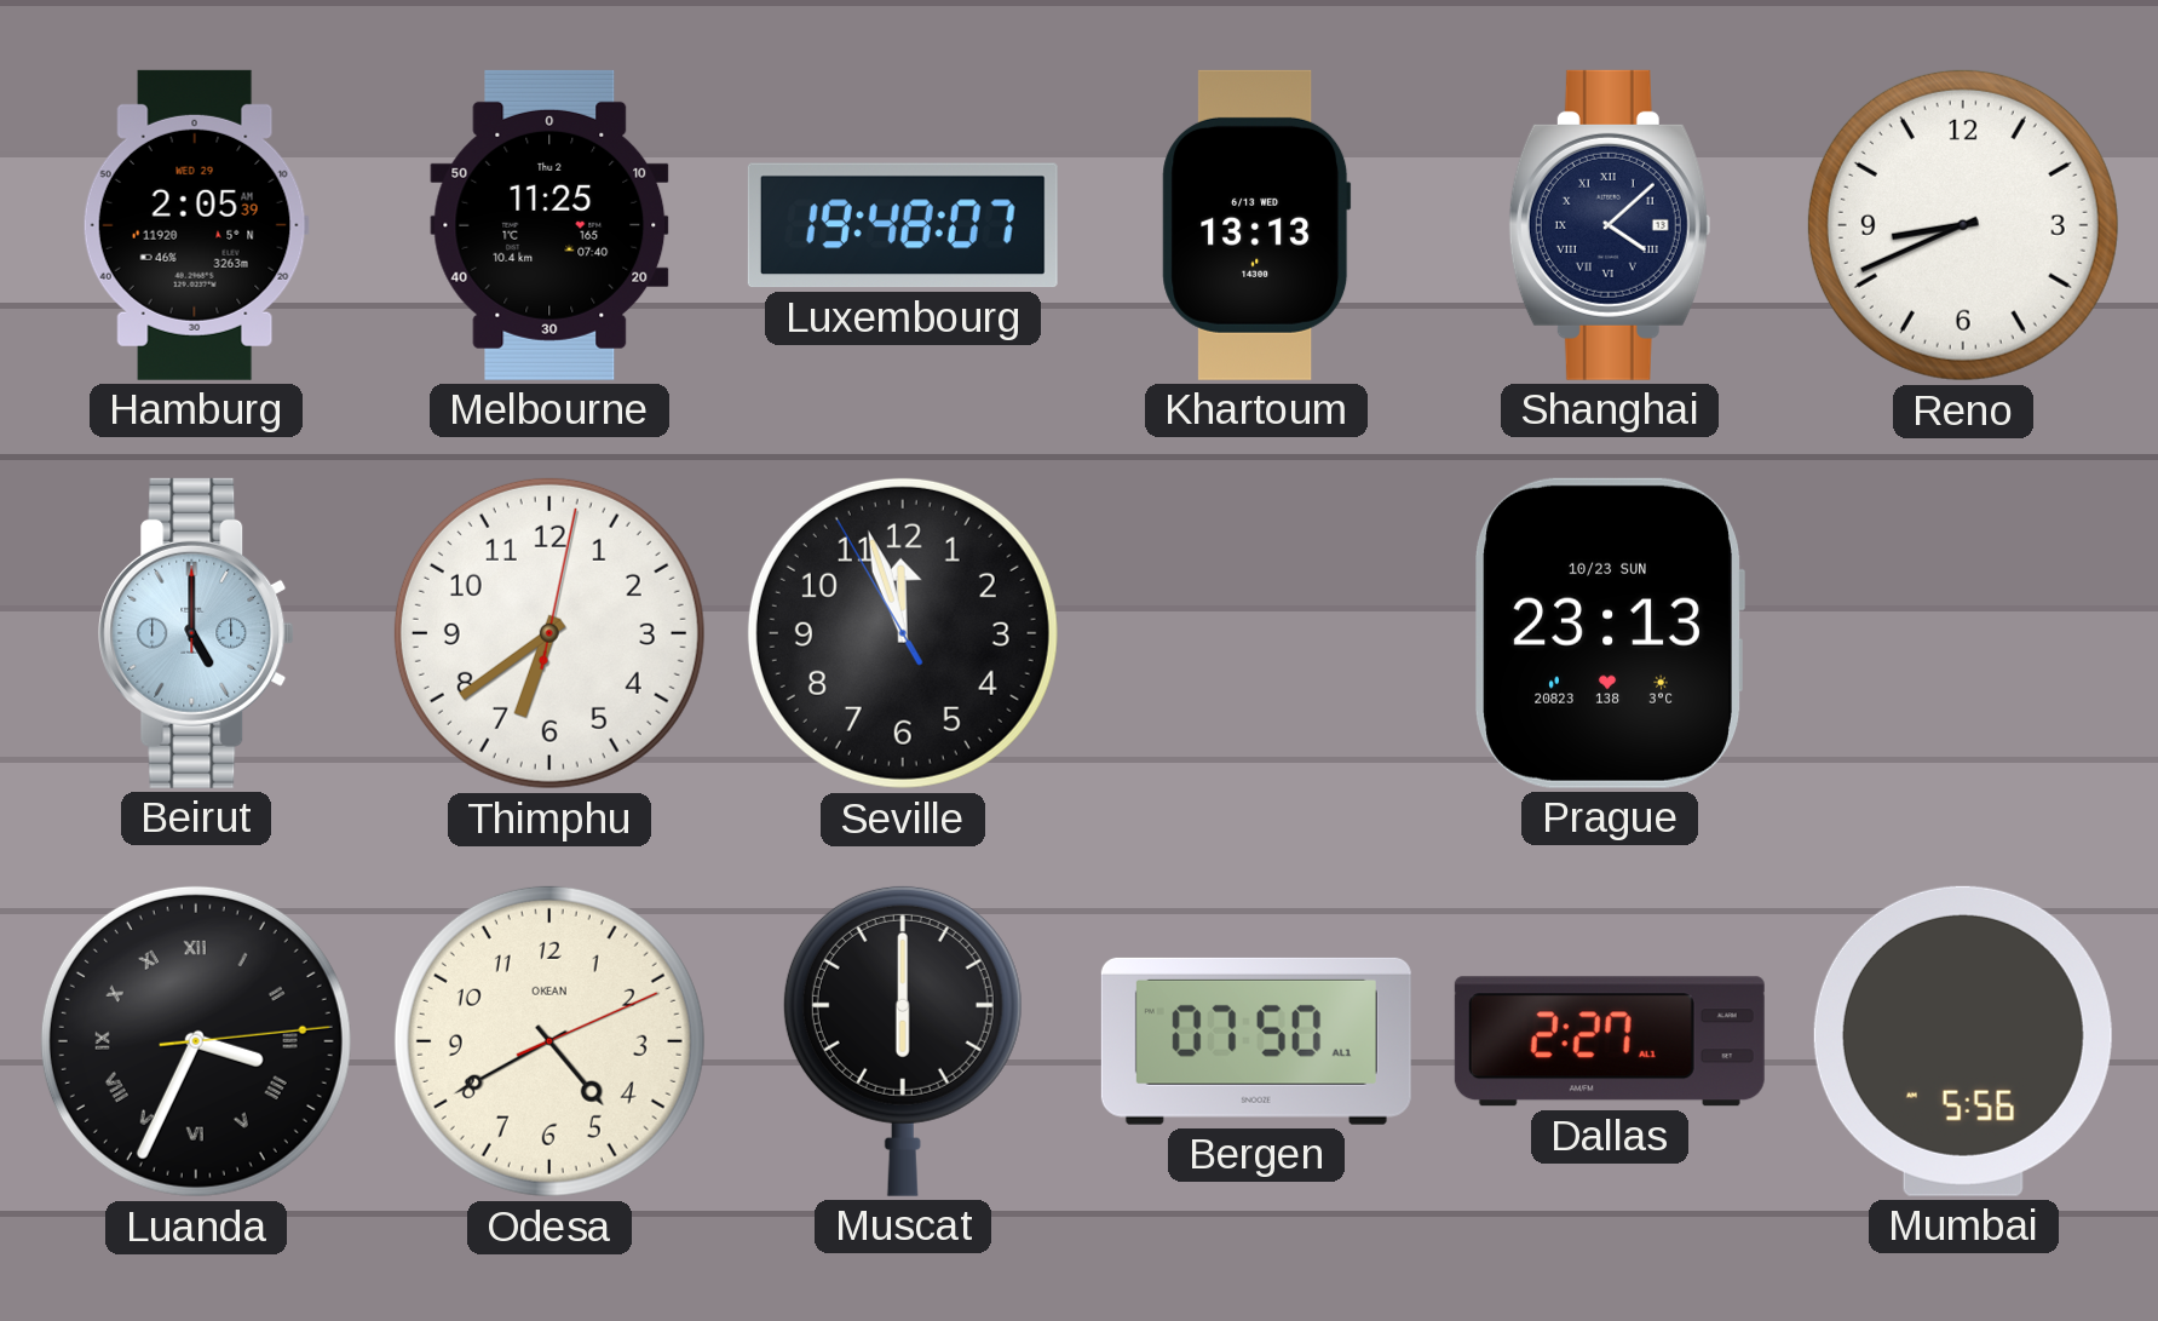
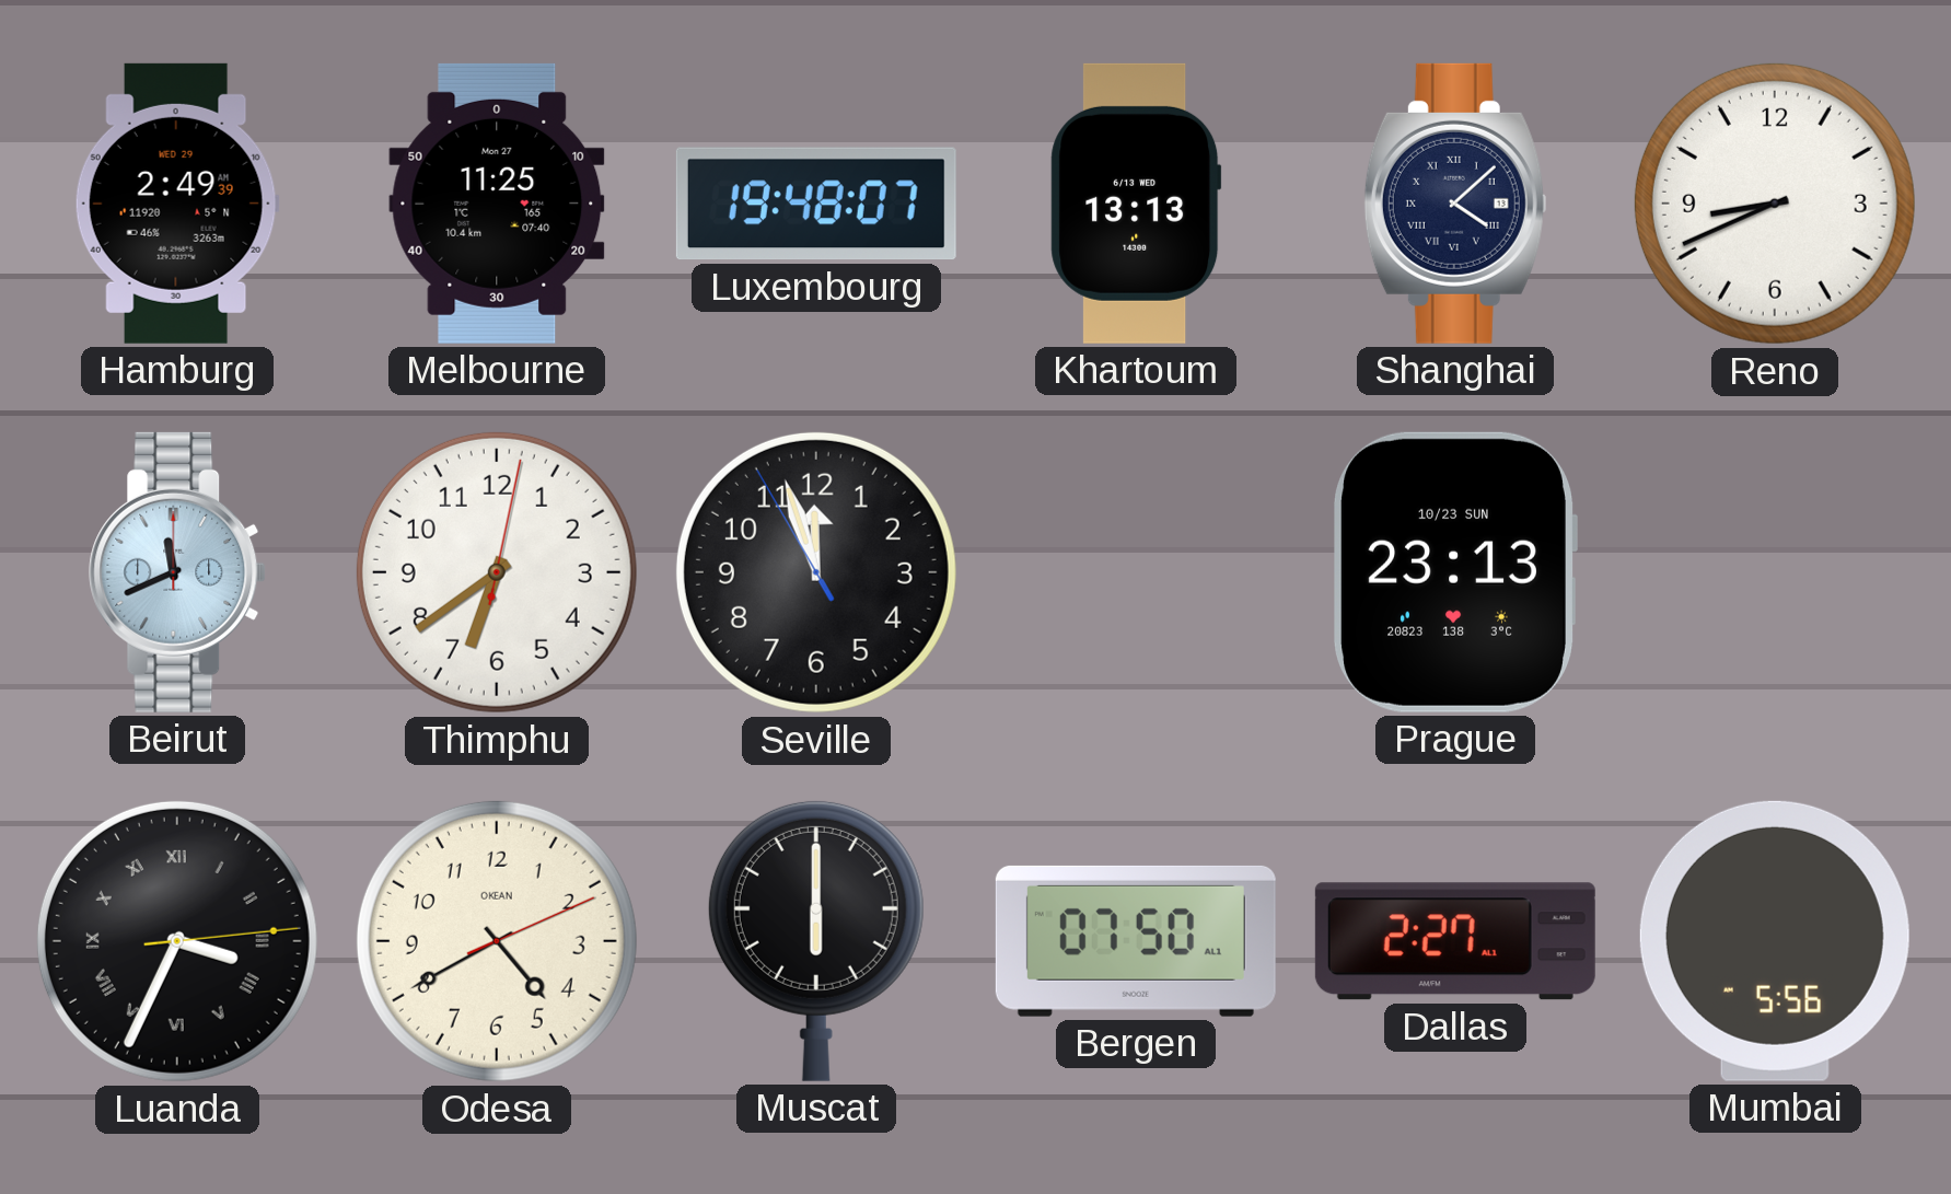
Hamburg: 2:05 -> 2:49
Melbourne date: Thu 2 -> Mon 27
Beirut: 5:00 -> 11:41
